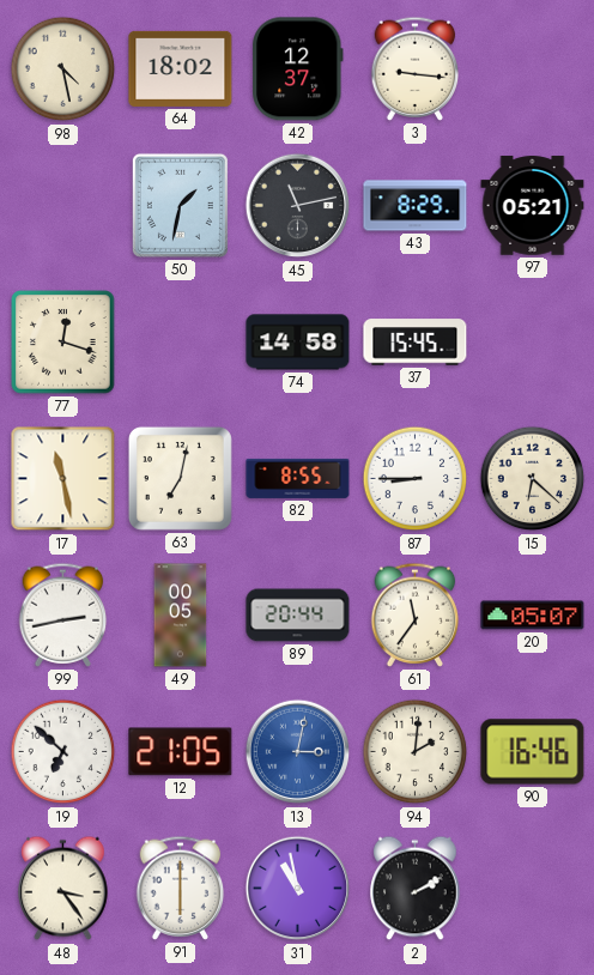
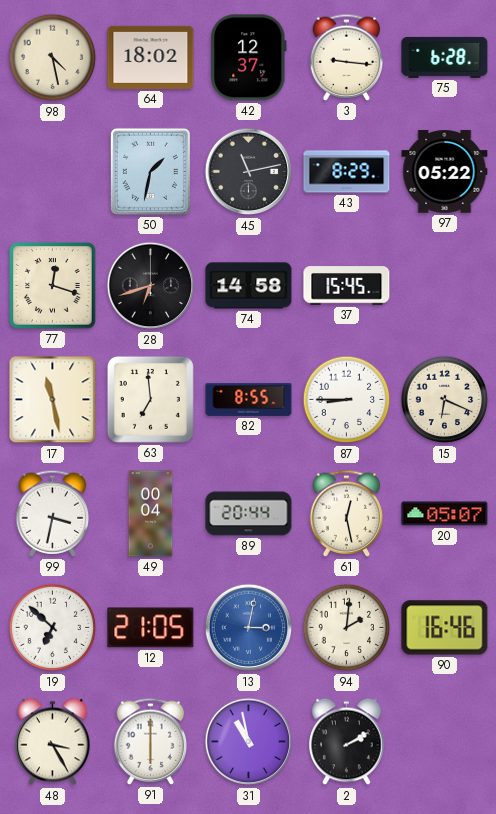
75: none -> 6:28
97: 05:21 -> 05:22
28: none -> 6:42
63: 7:02 -> 6:59
15: 6:22 -> 6:19
99: 2:43 -> 3:32
49: 00:05 -> 00:04
61: 11:36 -> 12:28
48: 3:24 -> 3:25
